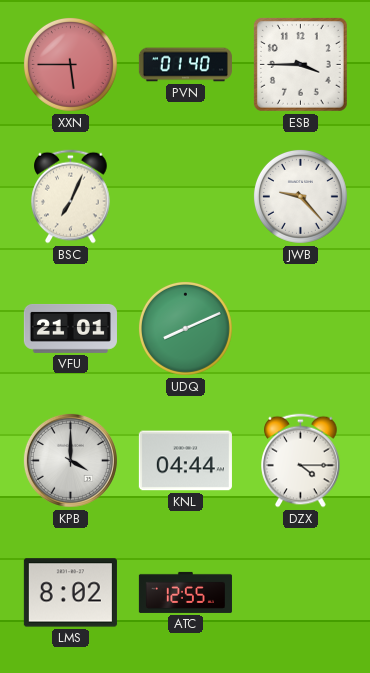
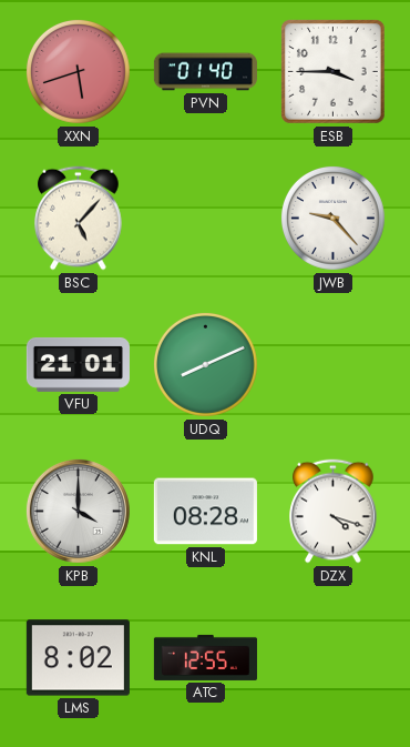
XXN: 5:45 -> 5:42
BSC: 7:04 -> 5:07
KNL: 04:44 -> 08:28
DZX: 4:15 -> 4:18
